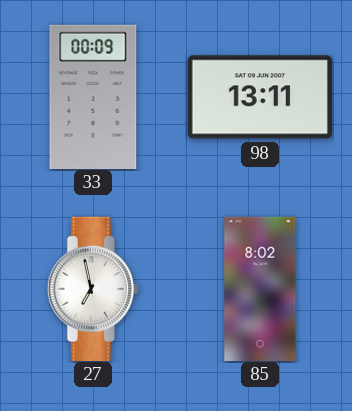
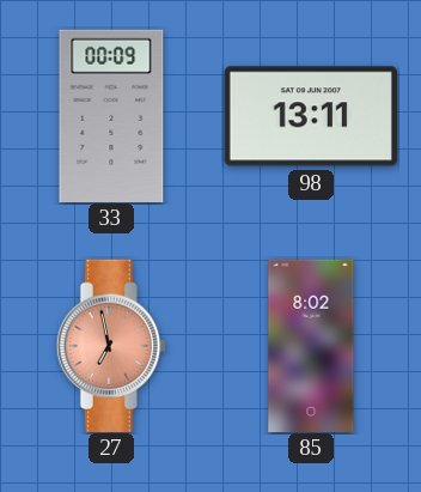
27 dial: white -> salmon
